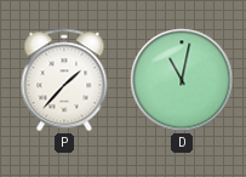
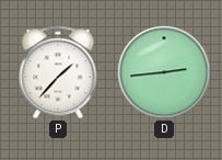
D: 11:02 -> 2:44
